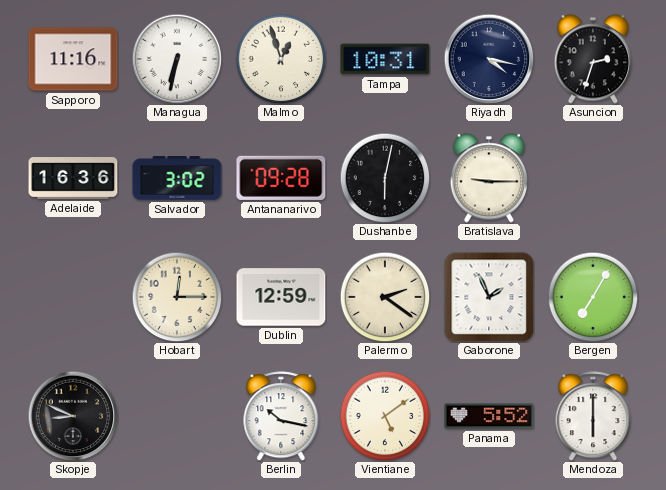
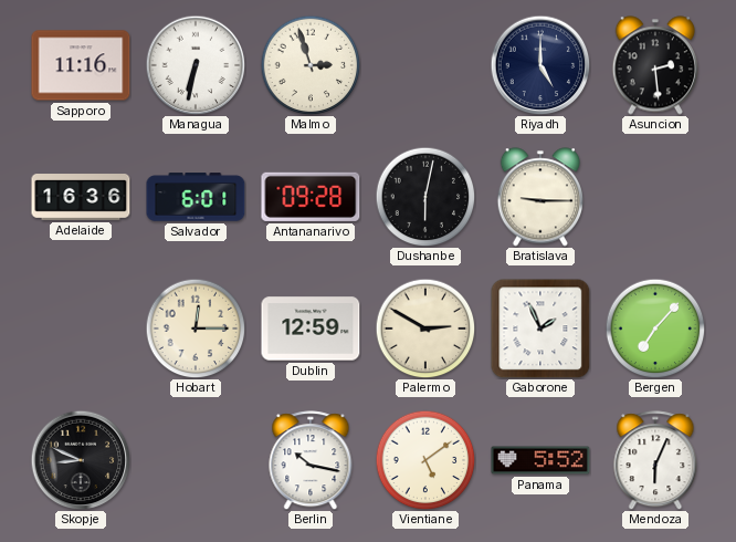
Malmo: 12:57 -> 2:57
Tampa: 10:31 -> none
Riyadh: 4:17 -> 5:00
Asuncion: 2:33 -> 2:29
Salvador: 3:02 -> 6:01
Palermo: 2:21 -> 2:50
Bergen: 7:05 -> 7:07
Mendoza: 6:00 -> 6:04
